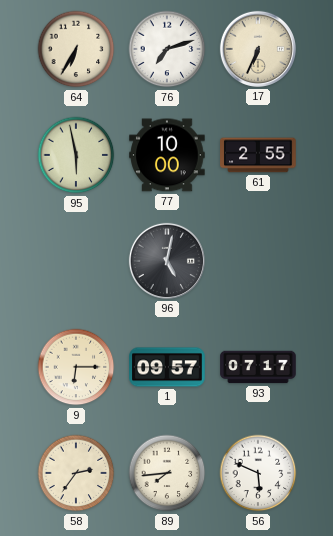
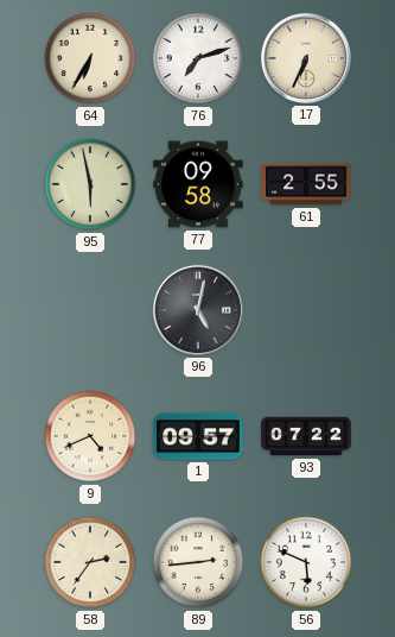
77: 10:00 -> 09:58
9: 6:15 -> 4:41
93: 07:17 -> 07:22
89: 7:44 -> 2:44
